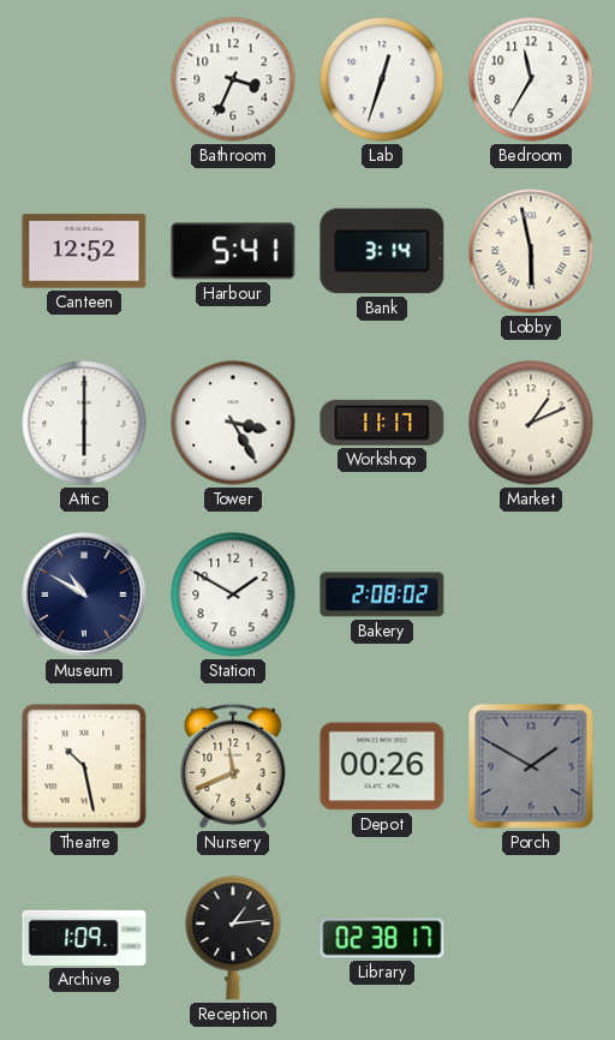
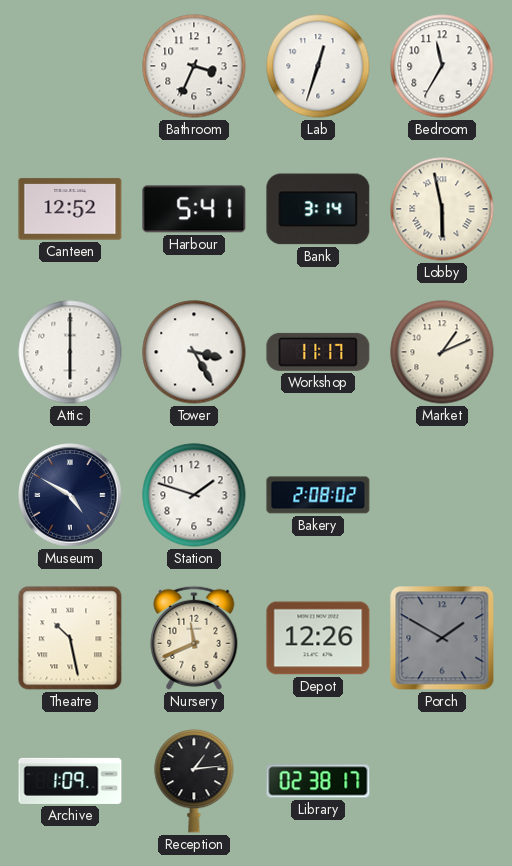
Museum: 10:50 -> 4:50
Station: 1:50 -> 1:48
Depot: 00:26 -> 12:26
